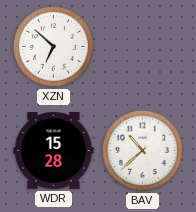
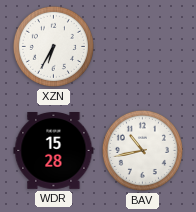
XZN: 6:52 -> 6:35
BAV: 10:38 -> 10:43
